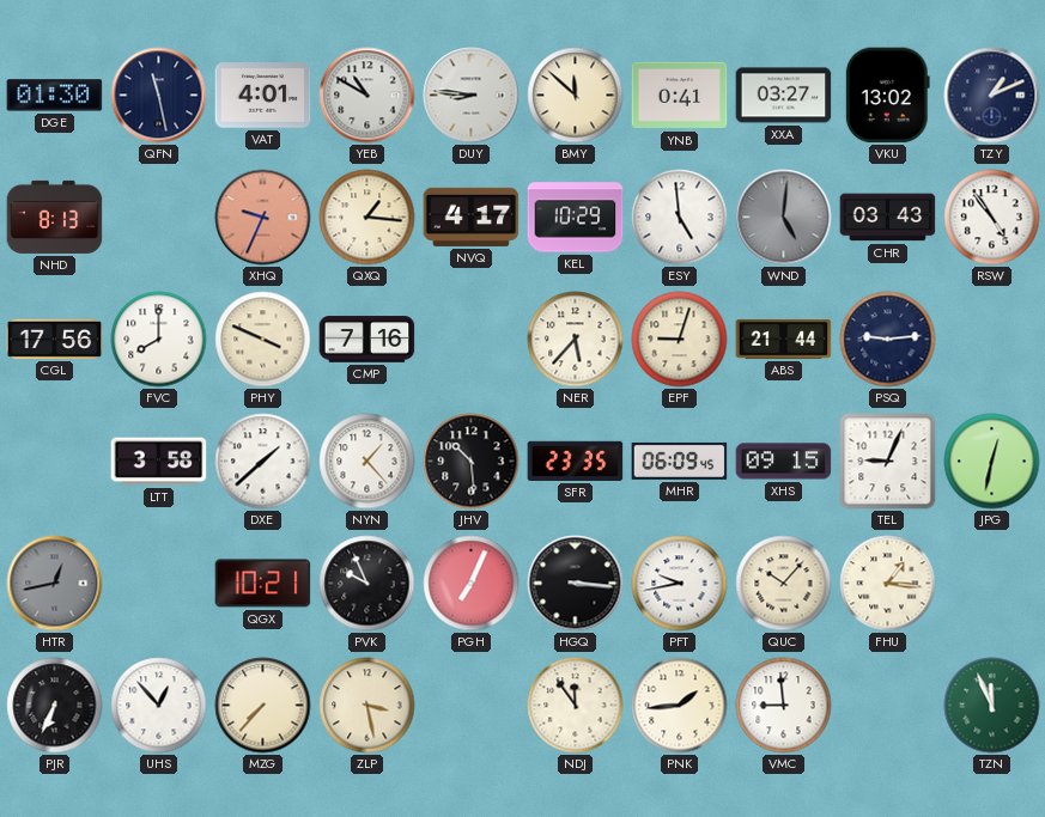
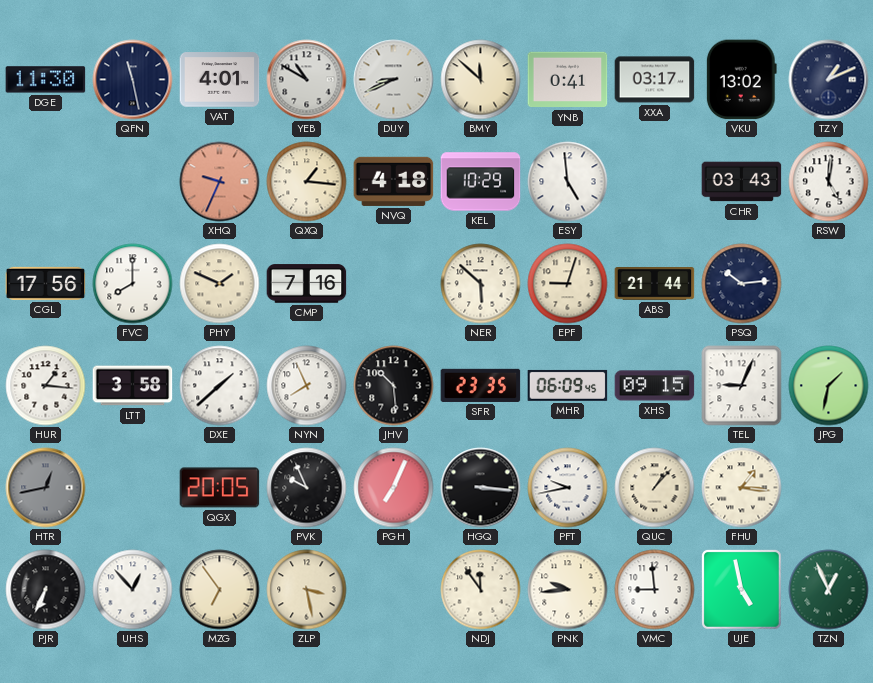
DGE: 01:30 -> 11:30
DUY: 8:46 -> 8:41
XXA: 03:27 -> 03:17
NHD: 8:13 -> none
NVQ: 4:17 -> 4:18
WND: 5:01 -> none
RSW: 4:54 -> 5:01
PHY: 3:49 -> 1:49
NER: 5:37 -> 5:52
PSQ: 9:14 -> 10:14
HUR: none -> 1:16
NYN: 1:23 -> 7:56
JPG: 12:32 -> 1:32
QGX: 10:21 -> 20:05
QUC: 10:07 -> 1:07
MZG: 7:37 -> 6:54
PNK: 1:44 -> 9:44
UJE: none -> 4:58
TZN: 11:56 -> 12:56
